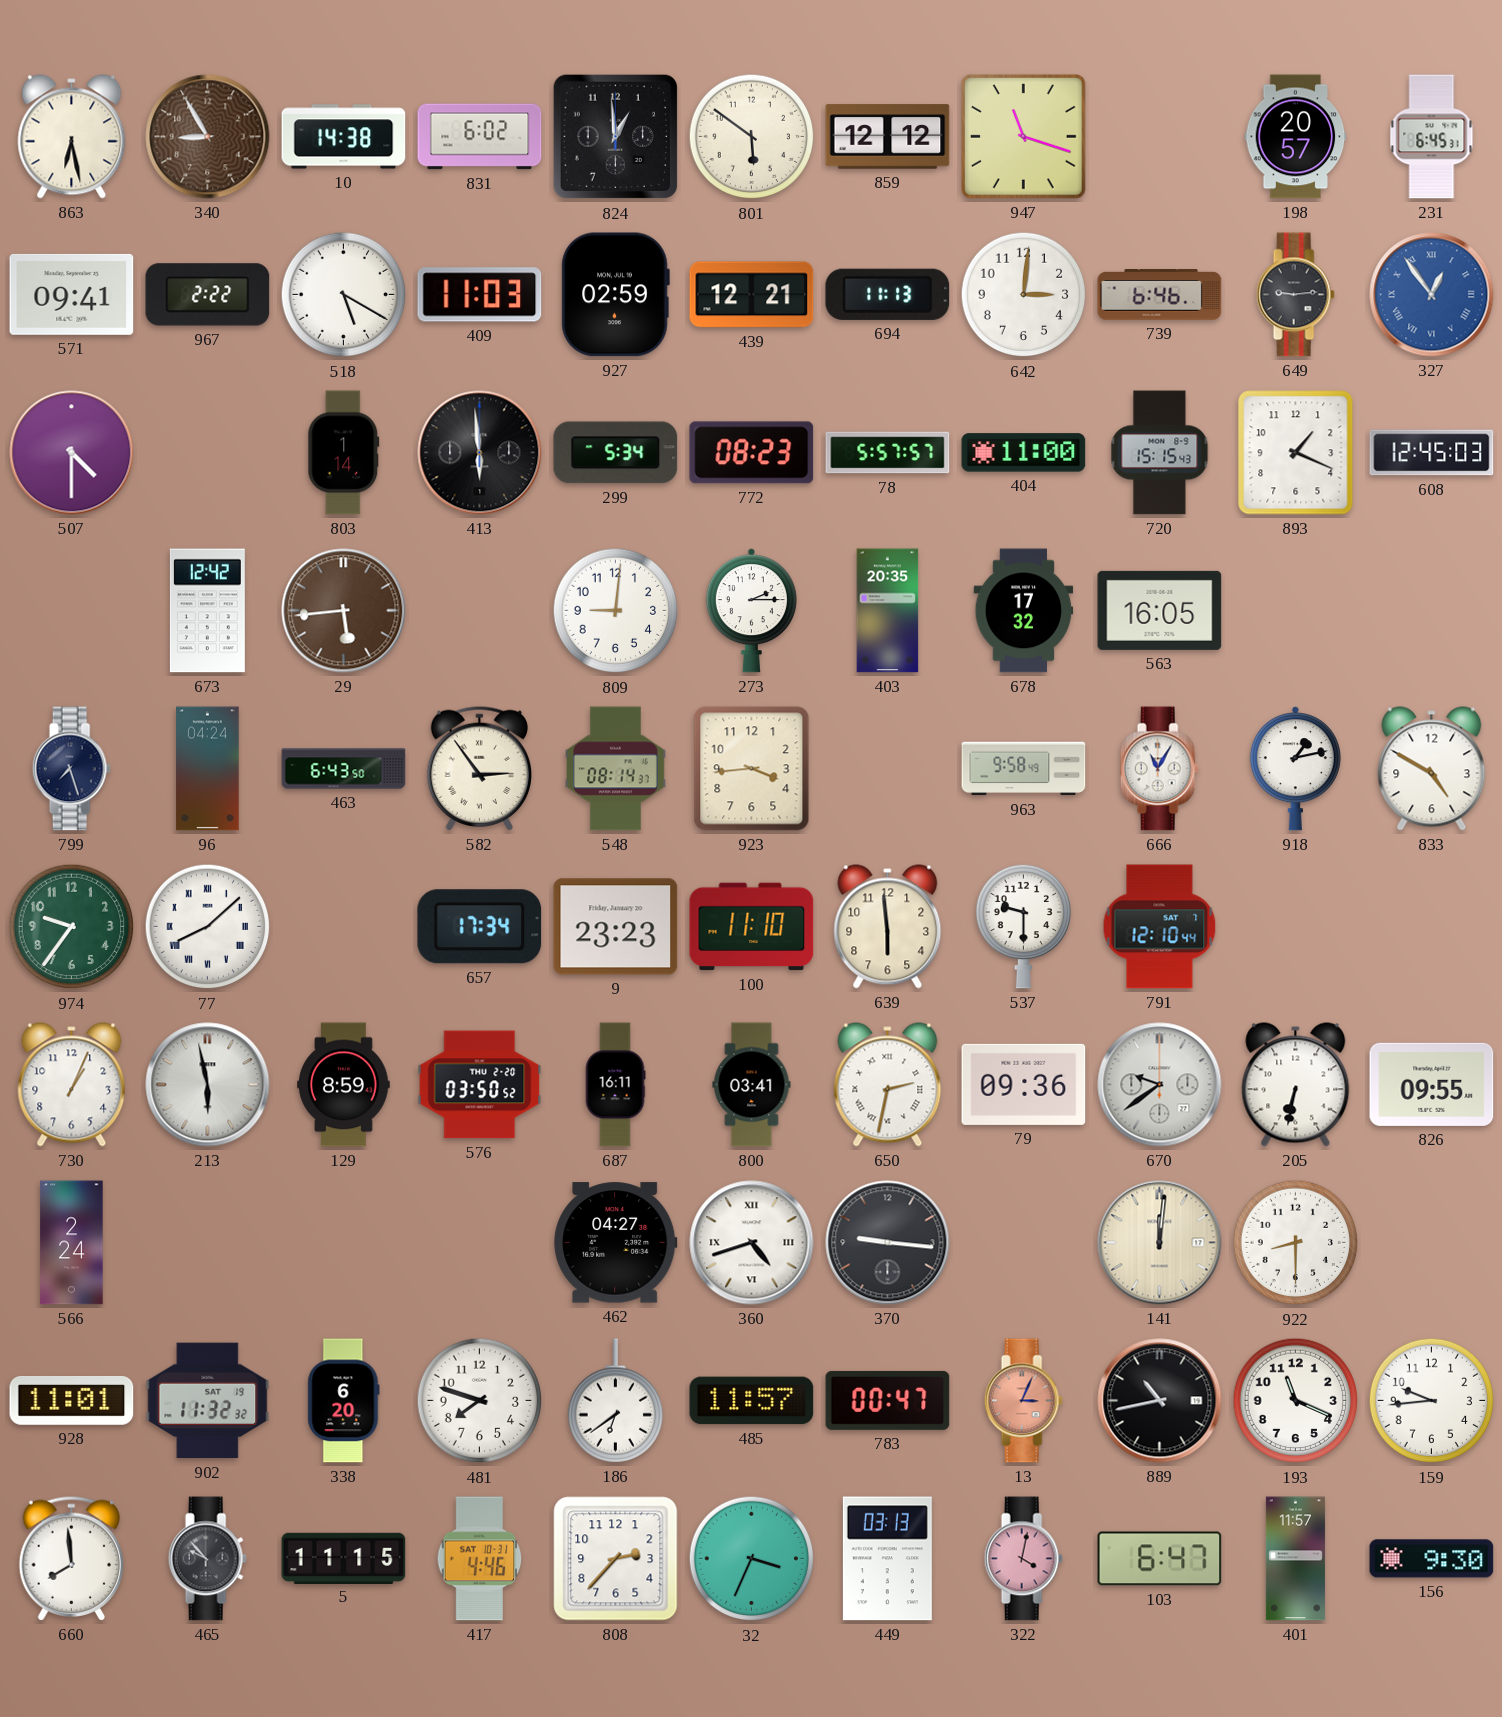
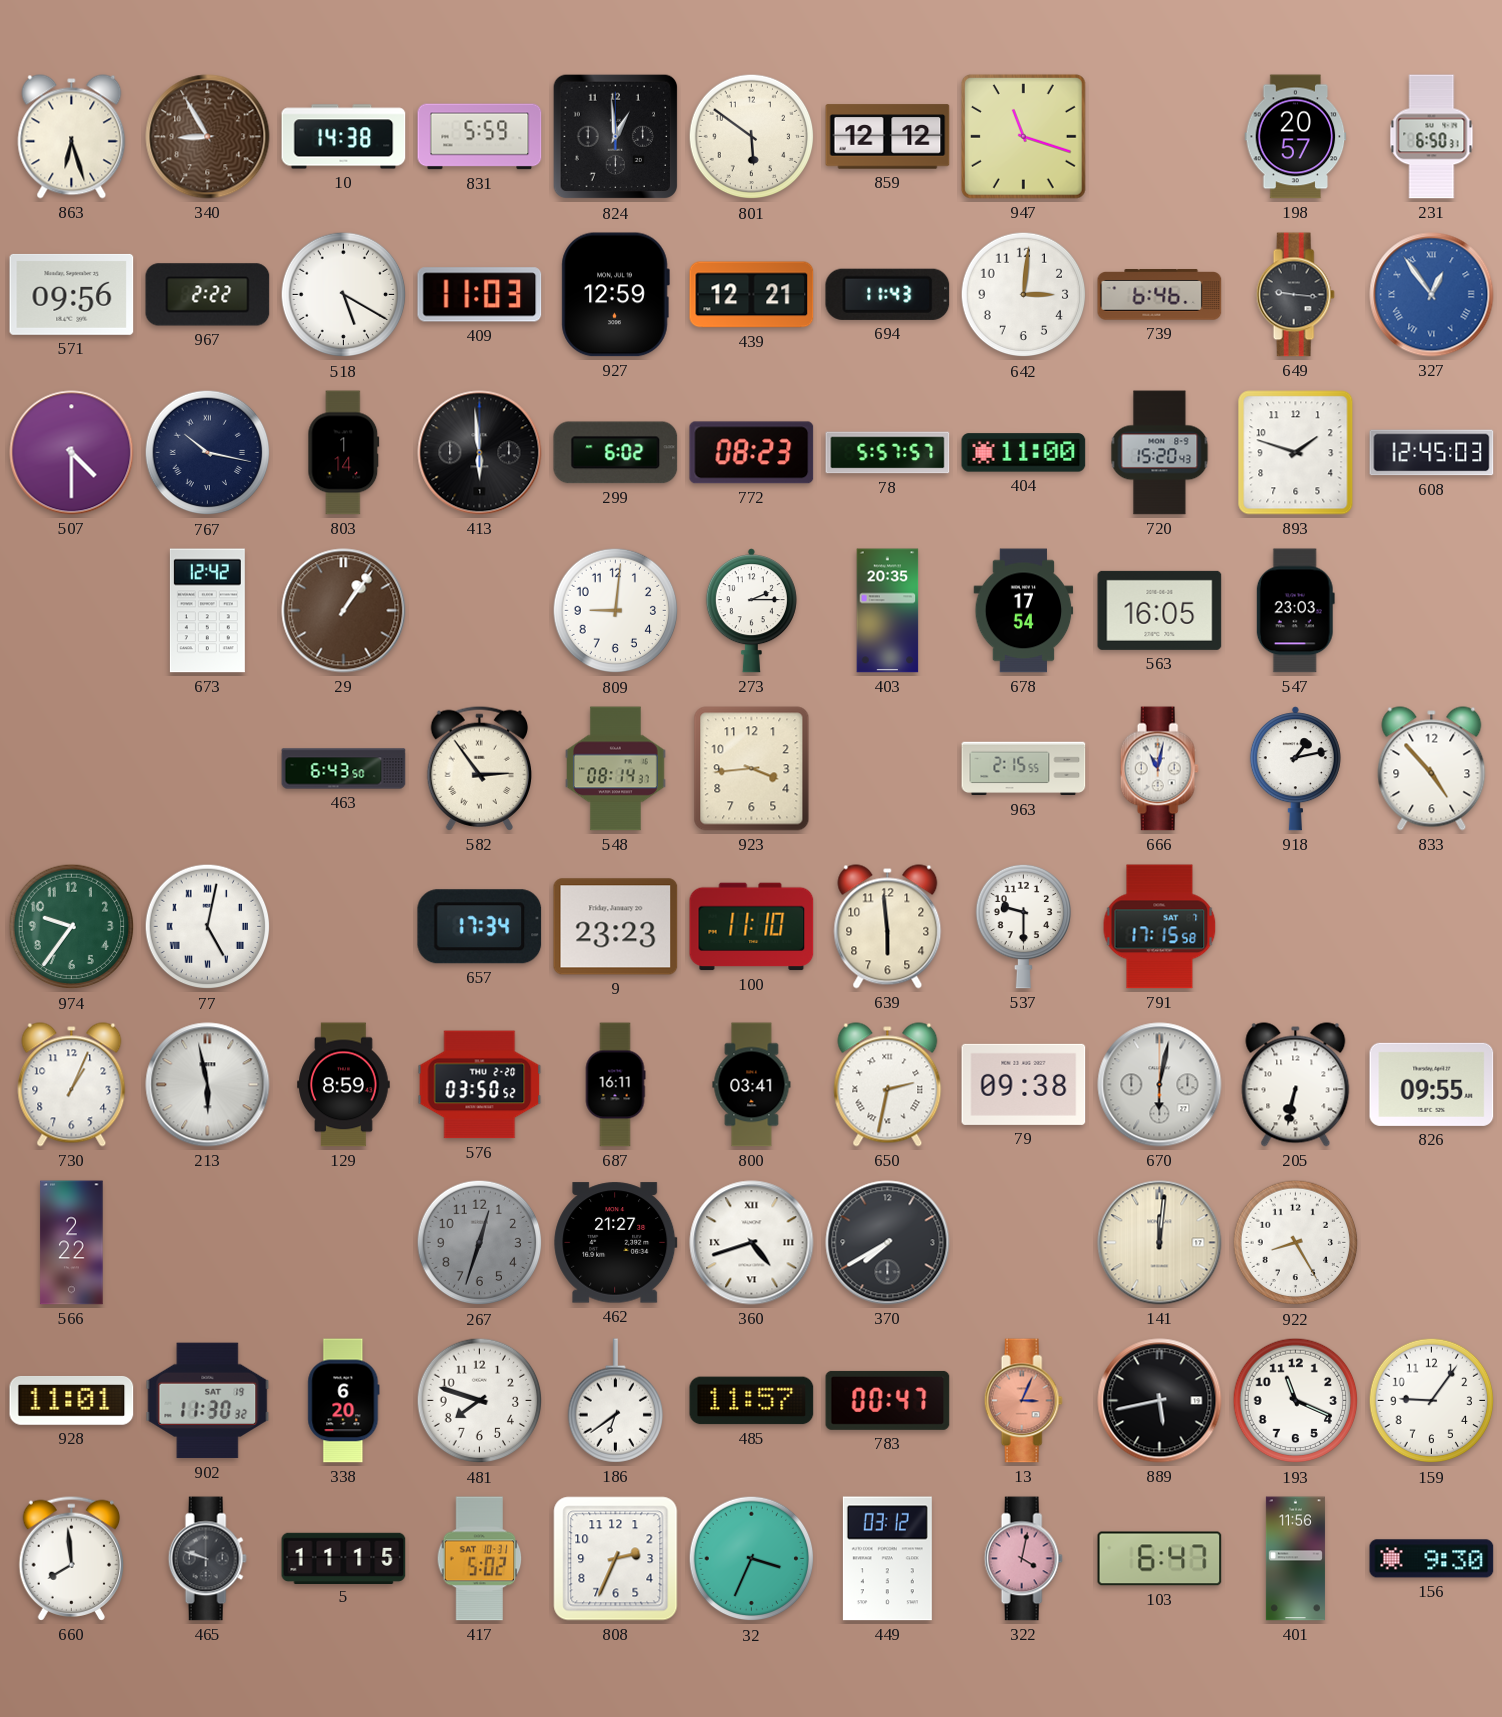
863: 6:28 -> 6:27
831: 6:02 -> 5:59
231: 6:45 -> 6:50
571: 09:41 -> 09:56
927: 02:59 -> 12:59
694: 11:13 -> 11:43
649: 9:14 -> 9:16
767: none -> 10:17
299: 5:34 -> 6:02
720: 15:15 -> 15:20
893: 1:19 -> 1:48
29: 5:44 -> 1:06
678: 17:32 -> 17:54
547: none -> 23:03
799: 7:27 -> none
96: 04:24 -> none
963: 9:58 -> 2:15
666: 11:05 -> 11:02
833: 4:50 -> 4:53
77: 8:08 -> 5:02
791: 12:10 -> 17:15
79: 09:36 -> 09:38
670: 9:39 -> 6:02
566: 2:24 -> 2:22
267: none -> 12:33
462: 04:27 -> 21:27
370: 9:16 -> 7:40
922: 8:30 -> 8:25
902: 11:32 -> 11:30
889: 10:43 -> 5:43
159: 9:44 -> 9:06
465: 9:53 -> 9:48
417: 4:46 -> 5:02
808: 2:37 -> 2:34
449: 03:13 -> 03:12
401: 11:57 -> 11:56
